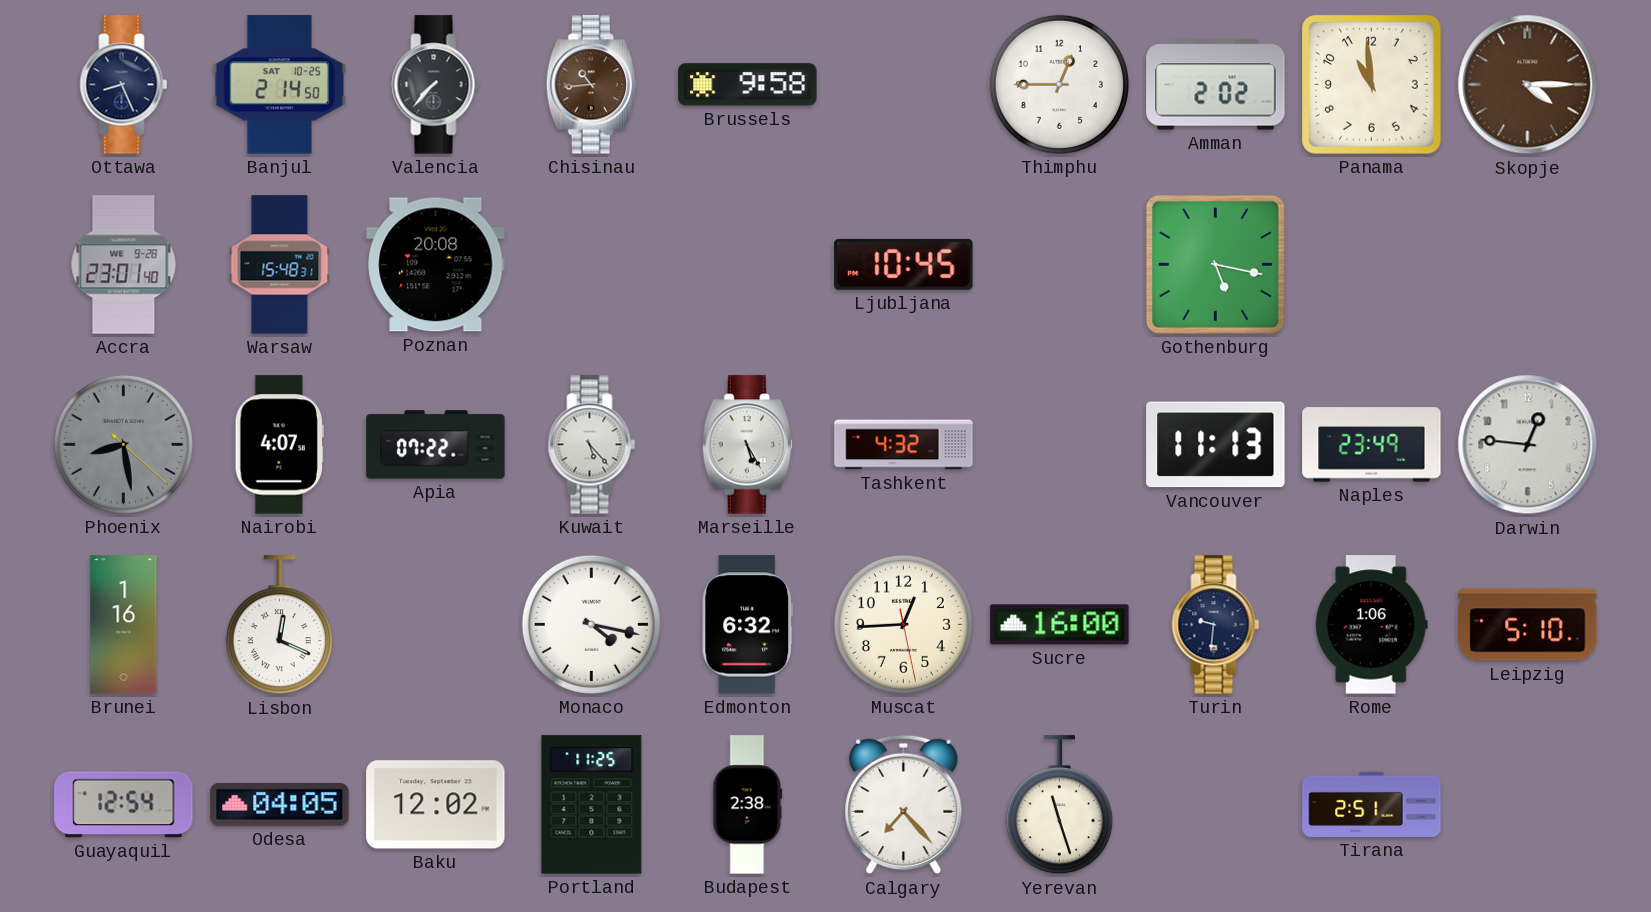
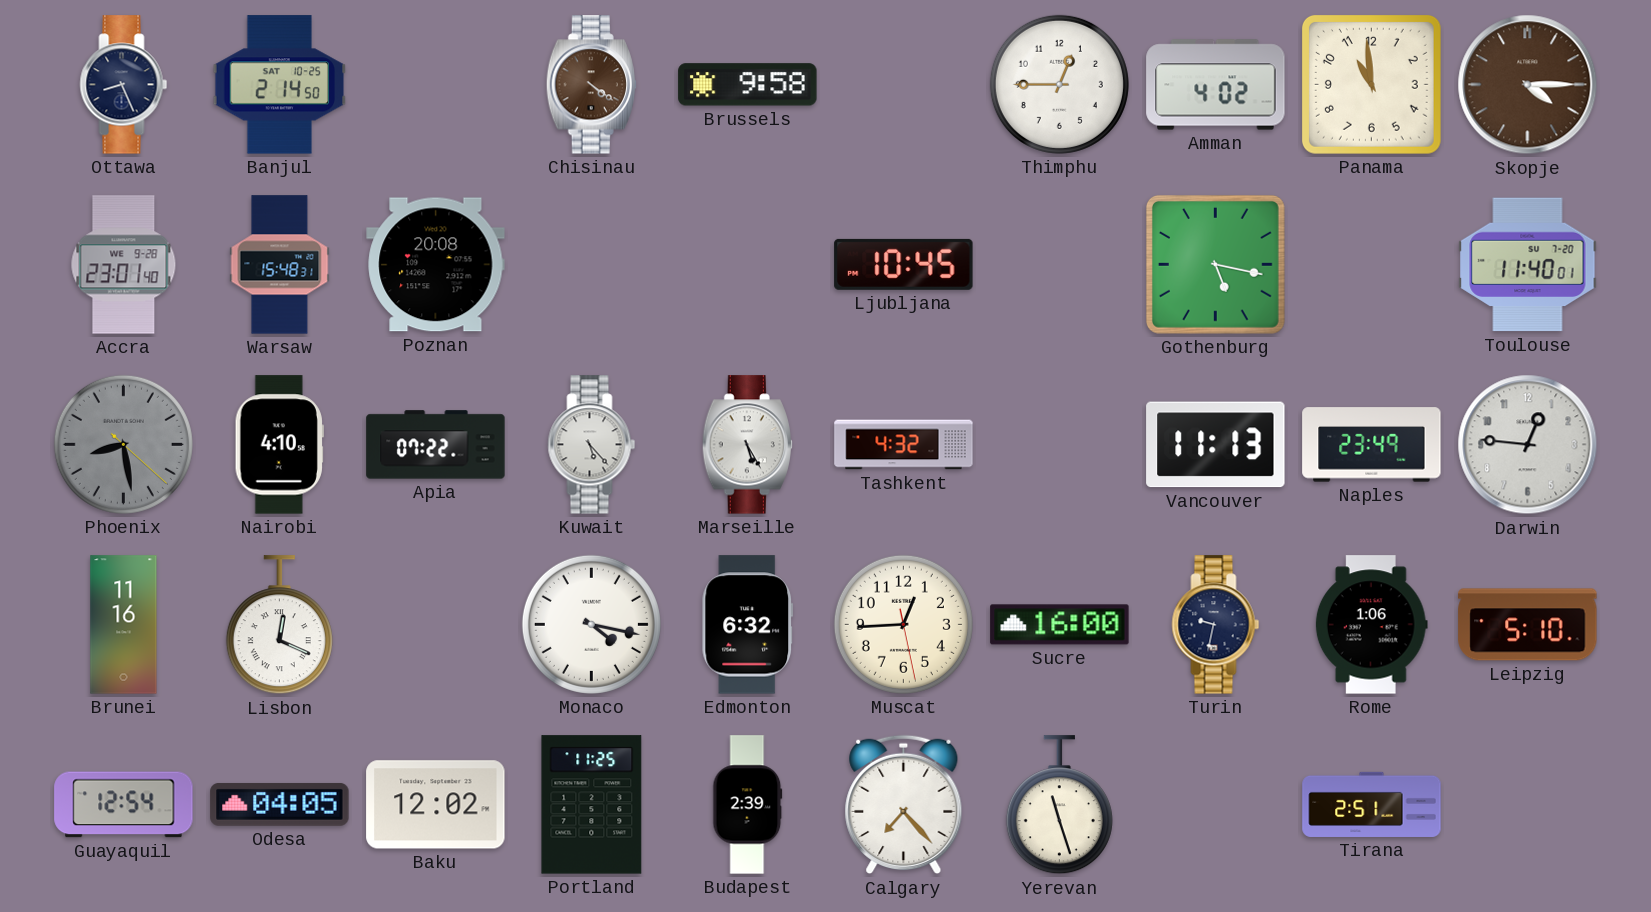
Valencia: 7:37 -> none
Chisinau: 10:44 -> 4:21
Amman: 2:02 -> 4:02
Toulouse: none -> 11:40
Nairobi: 4:07 -> 4:10
Brunei: 1:16 -> 11:16
Turin: 9:31 -> 9:32
Budapest: 2:38 -> 2:39
